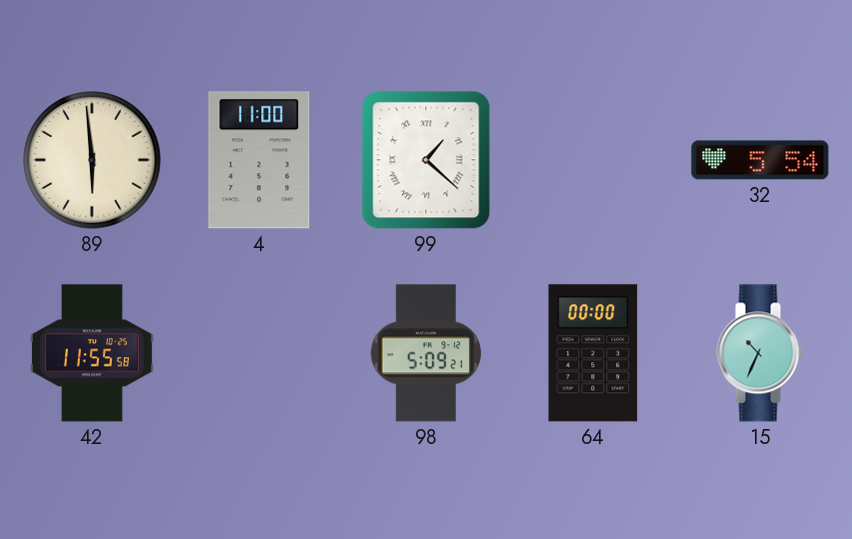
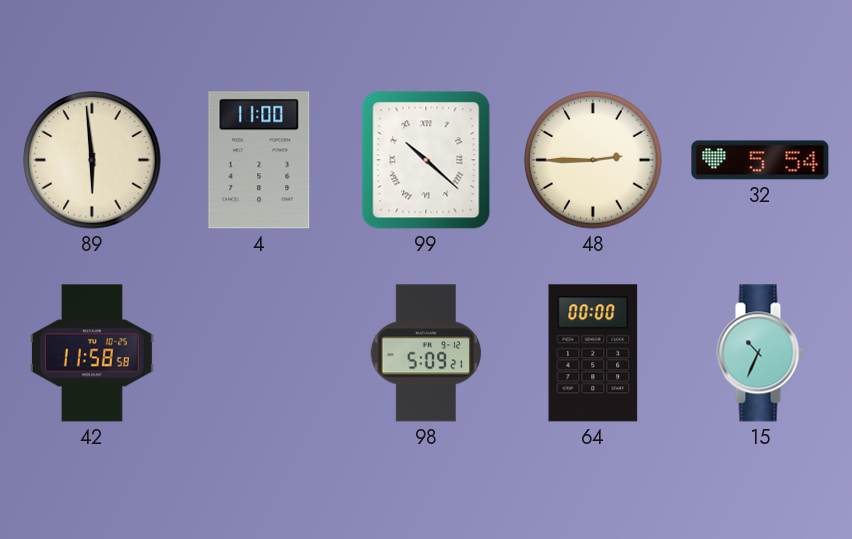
99: 1:22 -> 10:22
48: none -> 2:45
42: 11:55 -> 11:58
